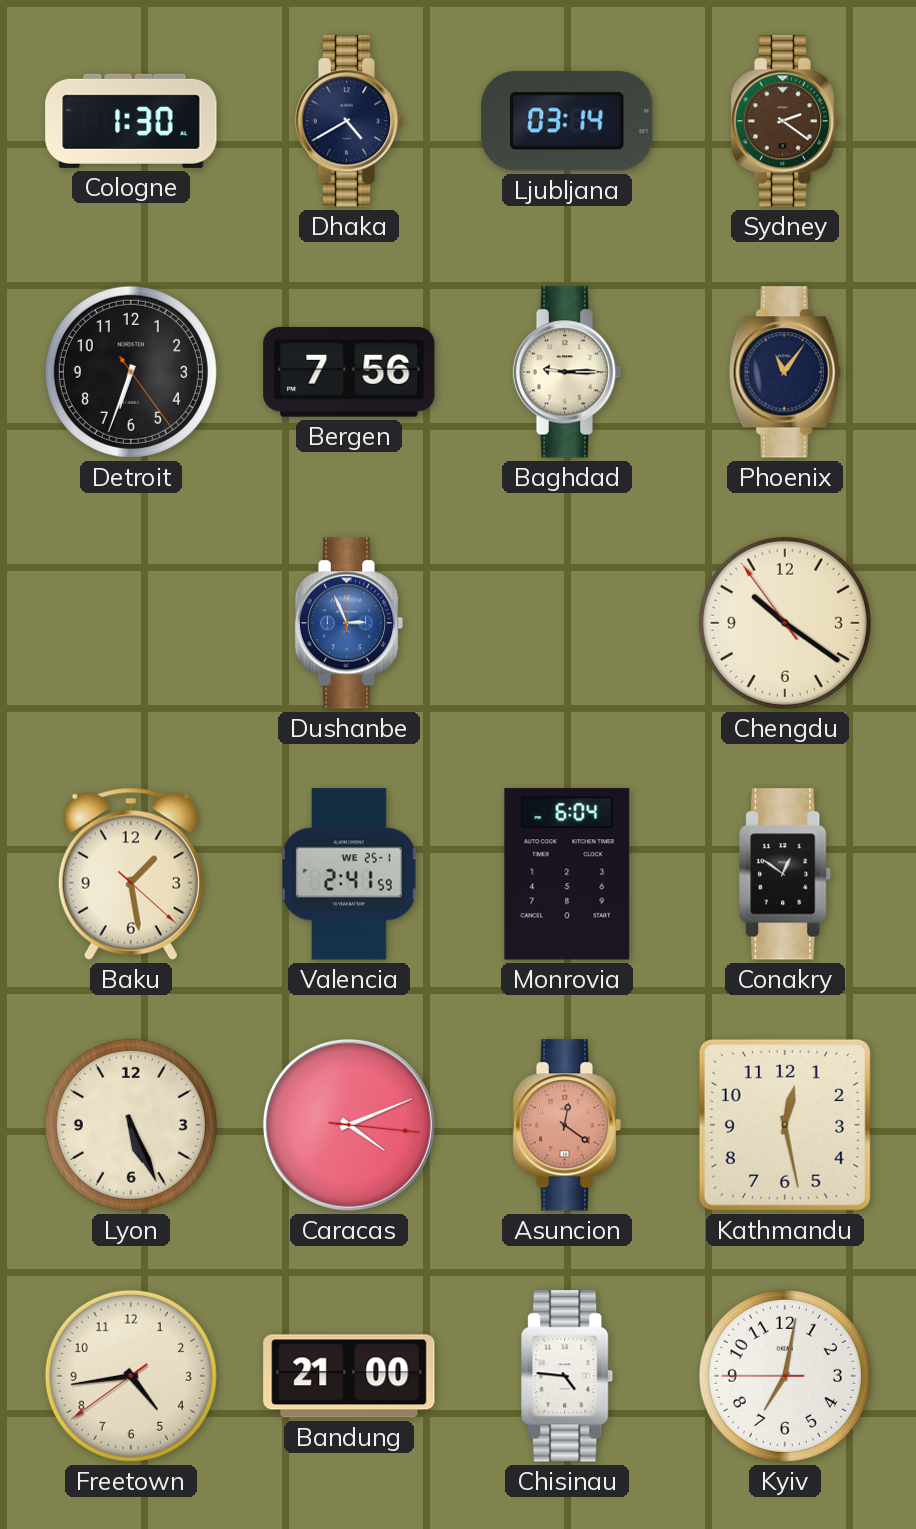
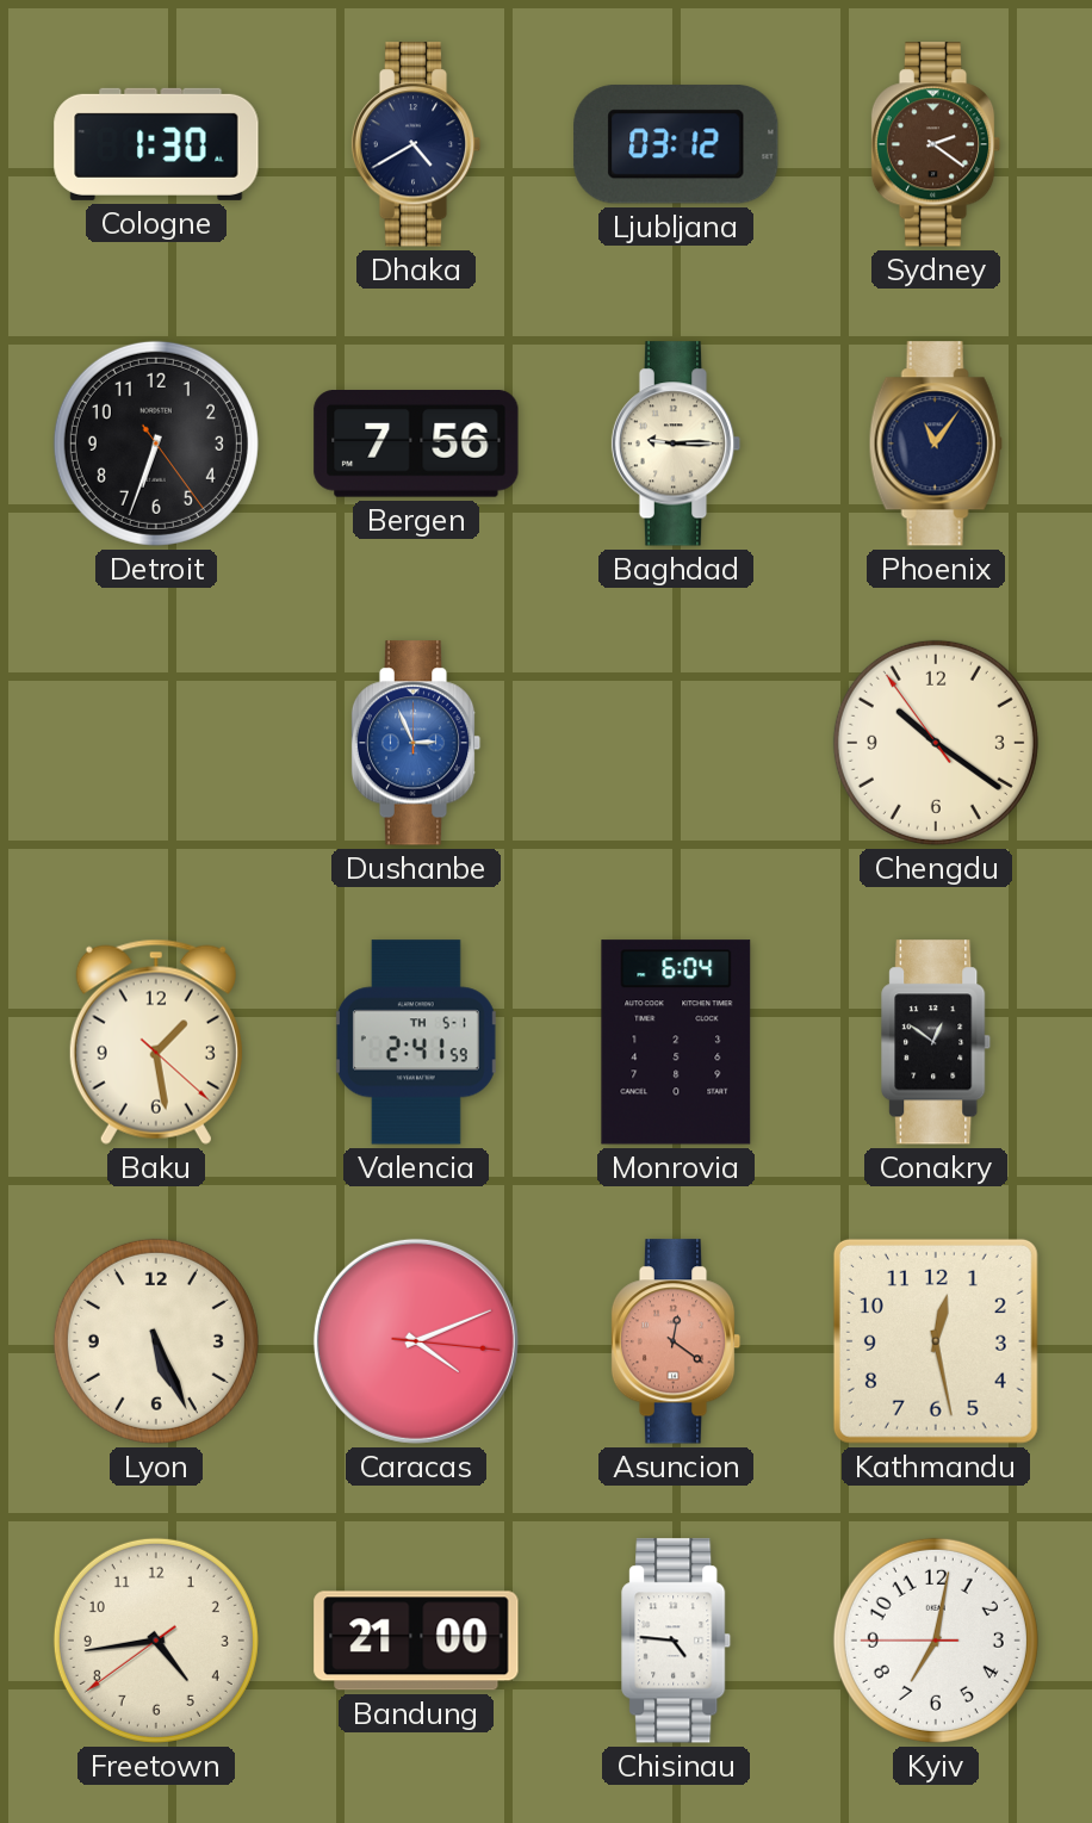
Ljubljana: 03:14 -> 03:12
Valencia date: WE 25-1 -> TH 5-1
